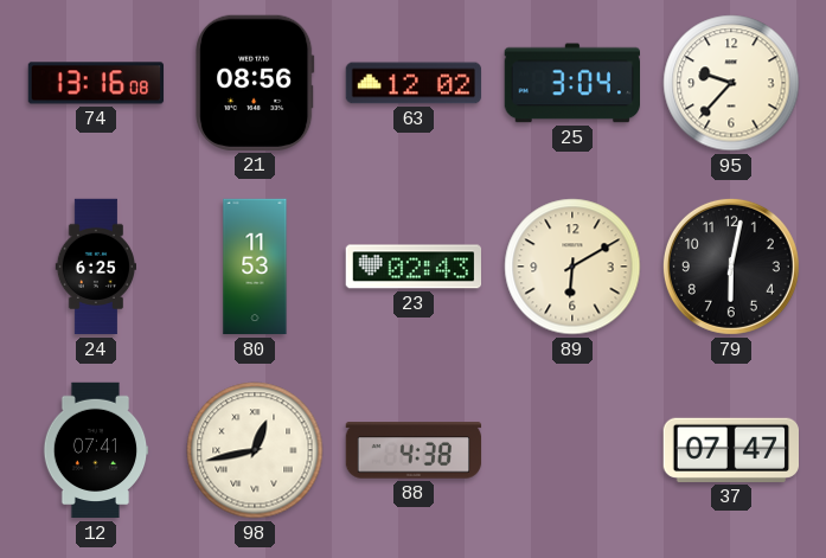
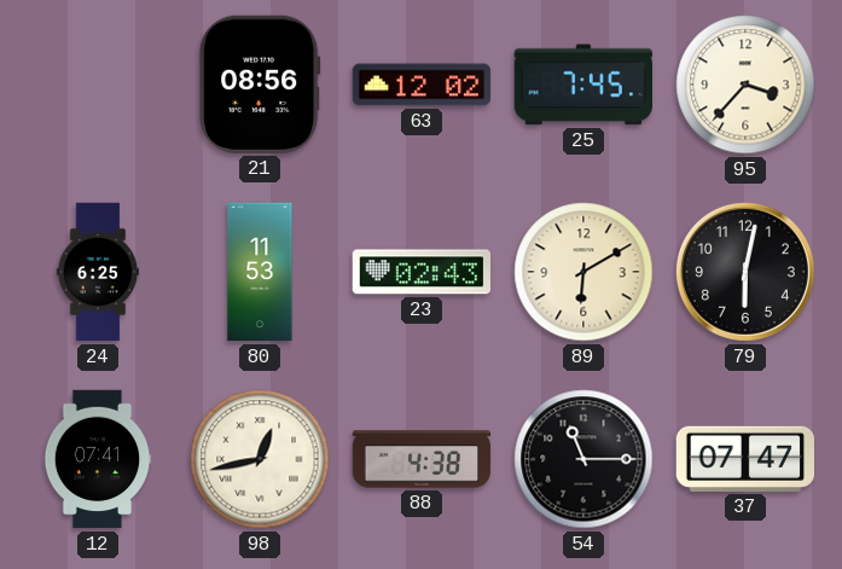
74: 13:16 -> none
25: 3:04 -> 7:45
95: 9:37 -> 3:37
54: none -> 11:15
